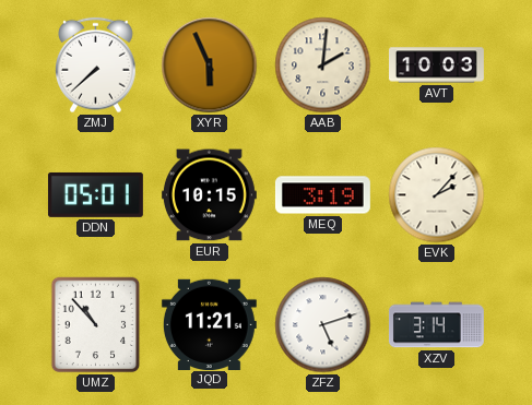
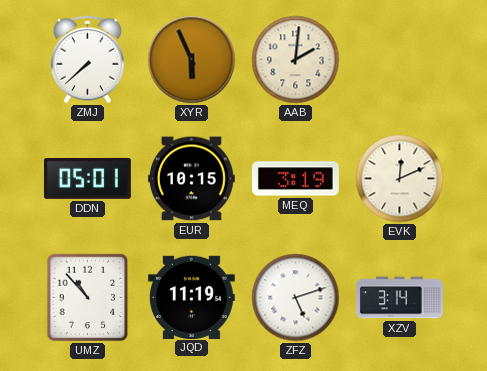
AVT: 10:03 -> none
EVK: 2:07 -> 12:11
JQD: 11:21 -> 11:19
